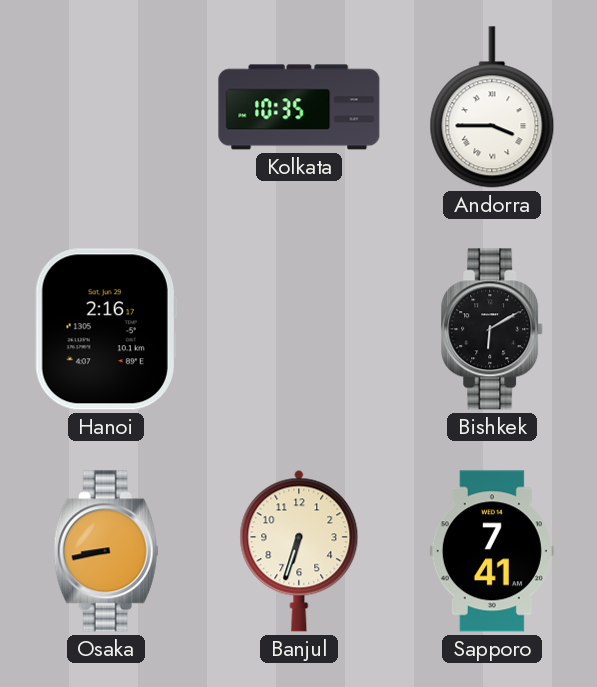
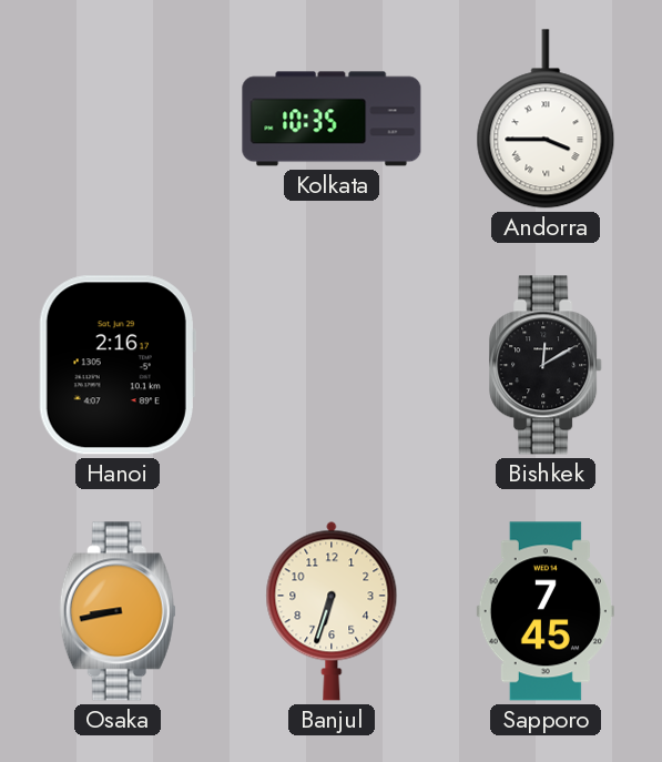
Bishkek: 6:10 -> 12:10
Sapporo: 7:41 -> 7:45
